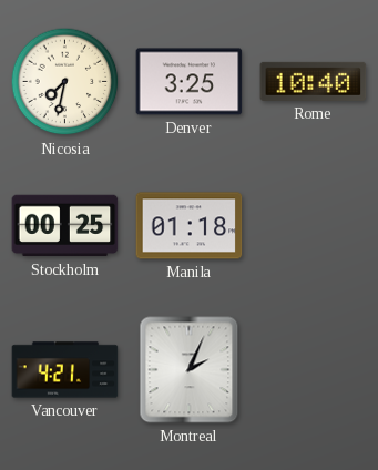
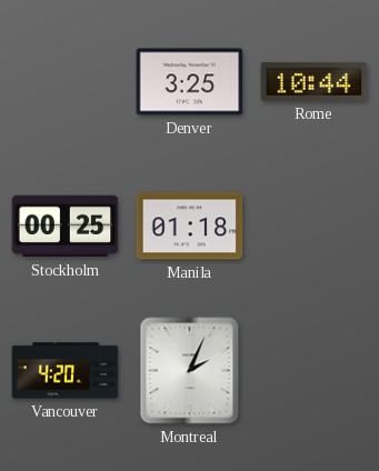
Nicosia: 7:32 -> none
Rome: 10:40 -> 10:44
Vancouver: 4:21 -> 4:20
